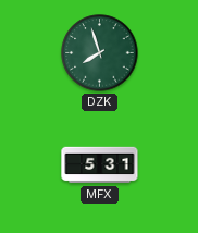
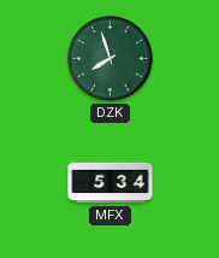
MFX: 5:31 -> 5:34
